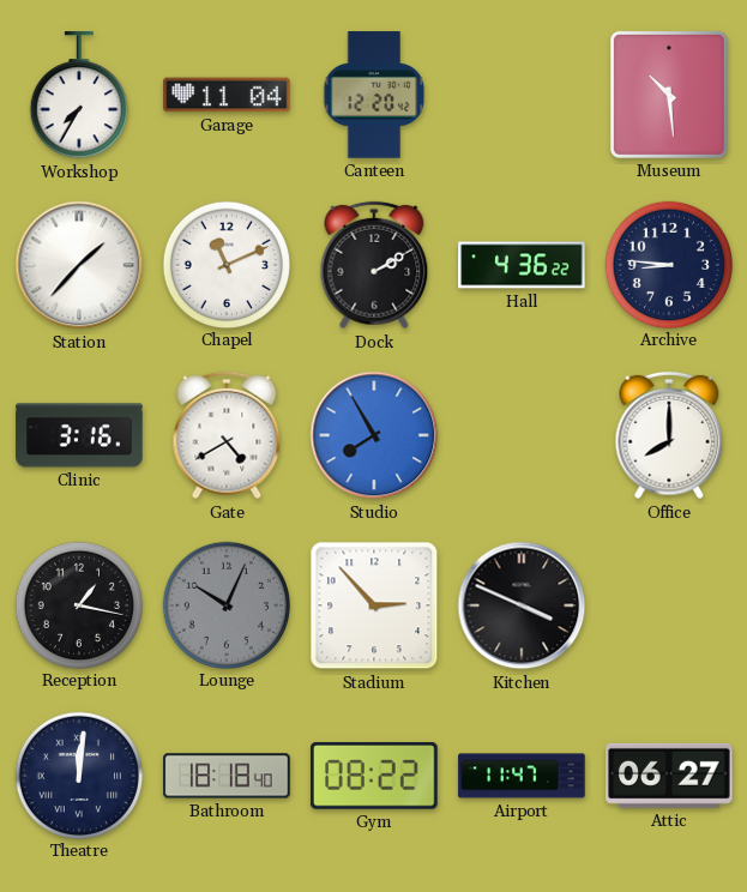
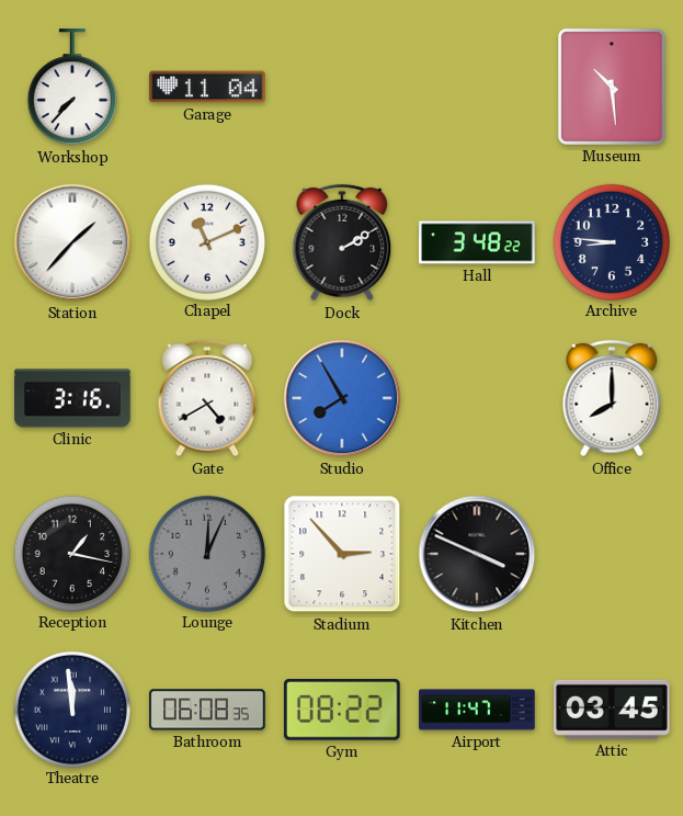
Workshop: 7:35 -> 7:37
Canteen: 12:20 -> none
Hall: 4:36 -> 3:48
Lounge: 10:04 -> 12:04
Theatre: 12:01 -> 11:59
Bathroom: 18:18 -> 06:08
Attic: 06:27 -> 03:45
